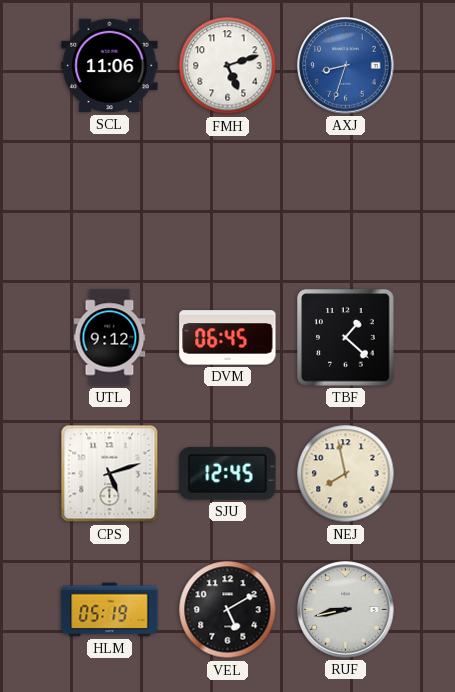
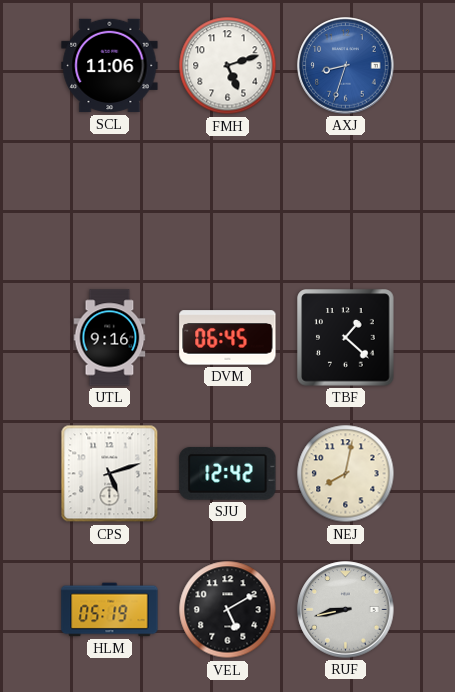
UTL: 9:12 -> 9:16
SJU: 12:45 -> 12:42
NEJ: 7:58 -> 8:02
